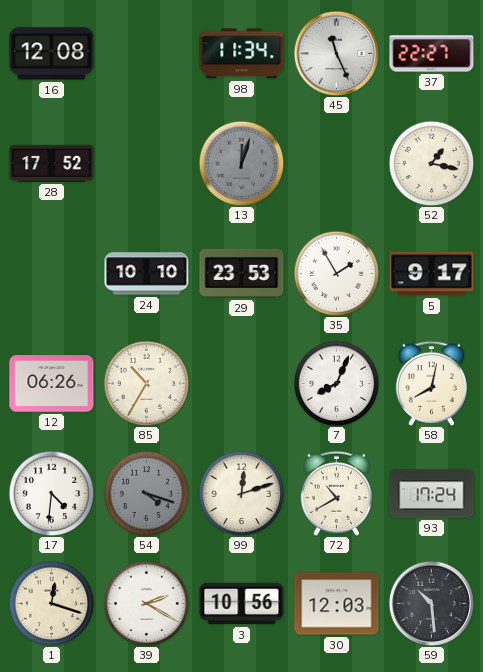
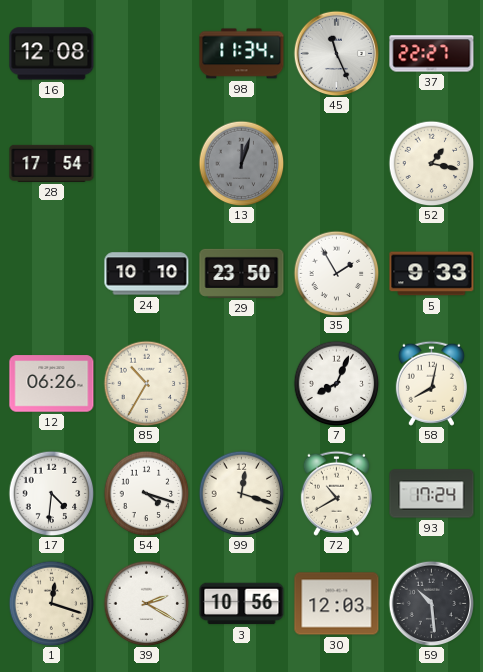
28: 17:52 -> 17:54
29: 23:53 -> 23:50
5: 9:17 -> 9:33
54 dial: grey -> white
99: 12:12 -> 12:18
